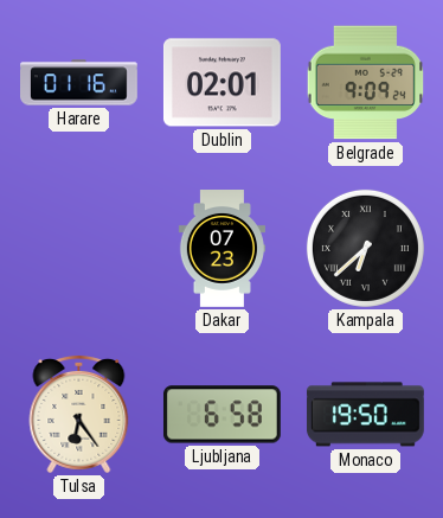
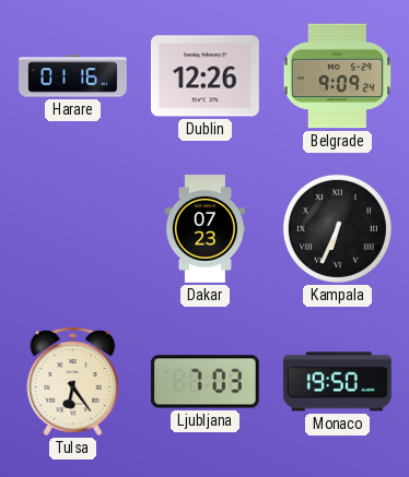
Dublin: 02:01 -> 12:26
Kampala: 6:38 -> 6:34
Ljubljana: 6:58 -> 7:03
